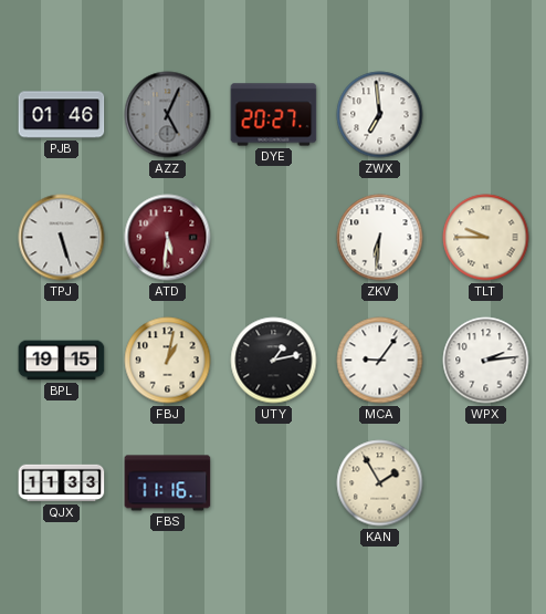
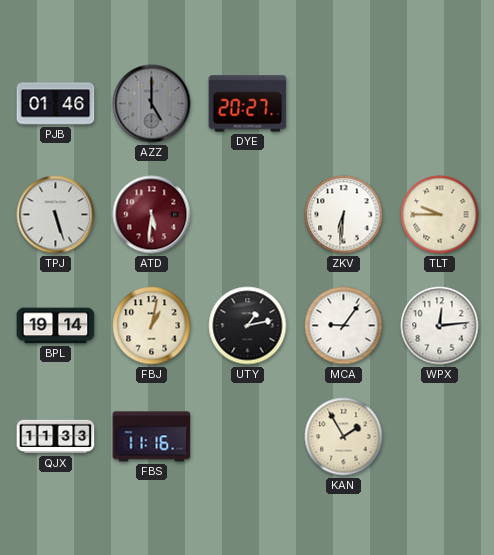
AZZ: 5:04 -> 5:00
ZWX: 6:59 -> none
BPL: 19:15 -> 19:14
WPX: 2:14 -> 12:14
